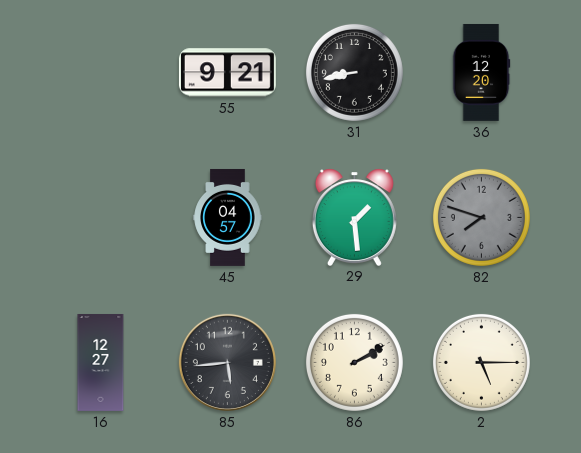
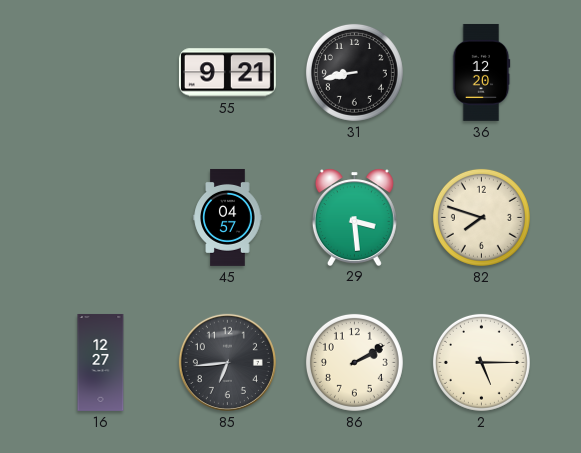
29: 1:29 -> 3:29
82 dial: grey -> cream
85: 5:44 -> 6:44
